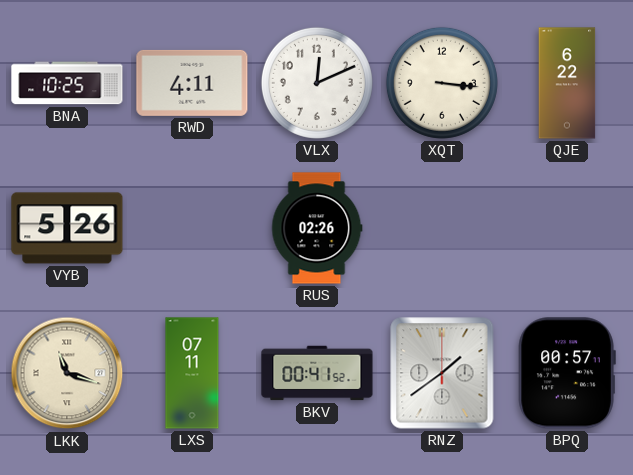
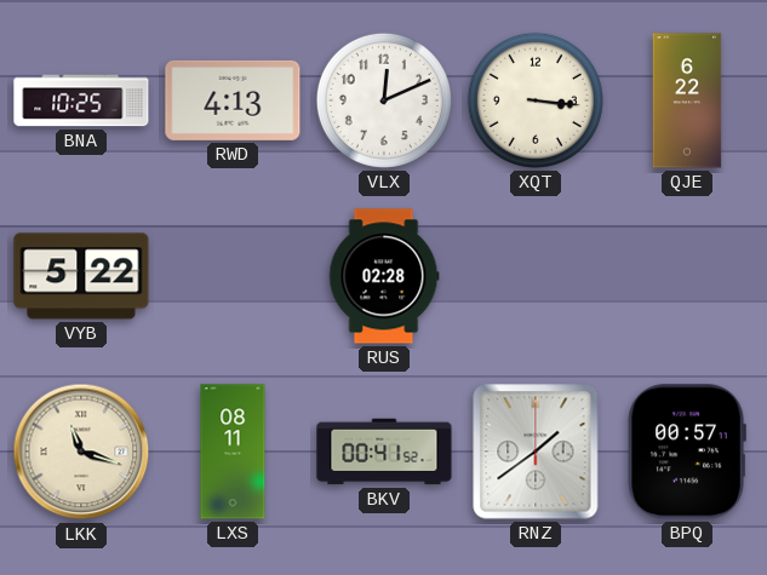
RWD: 4:11 -> 4:13
VYB: 5:26 -> 5:22
RUS: 02:26 -> 02:28
LXS: 07:11 -> 08:11
